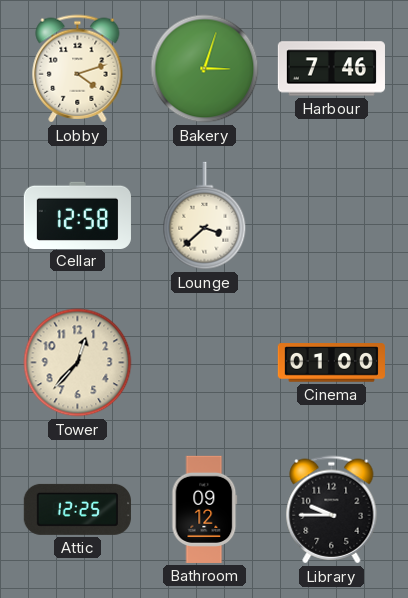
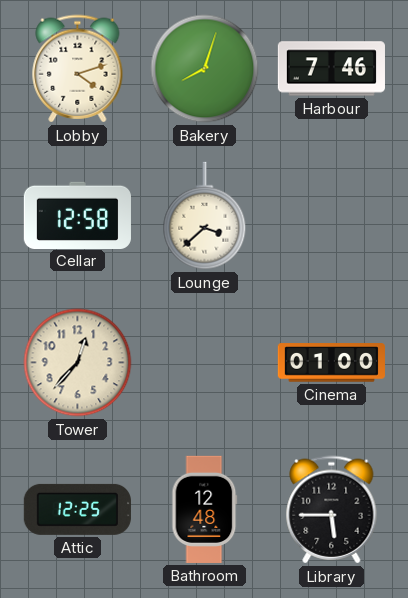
Bakery: 3:03 -> 8:03
Bathroom: 09:12 -> 12:48
Library: 9:45 -> 5:45
